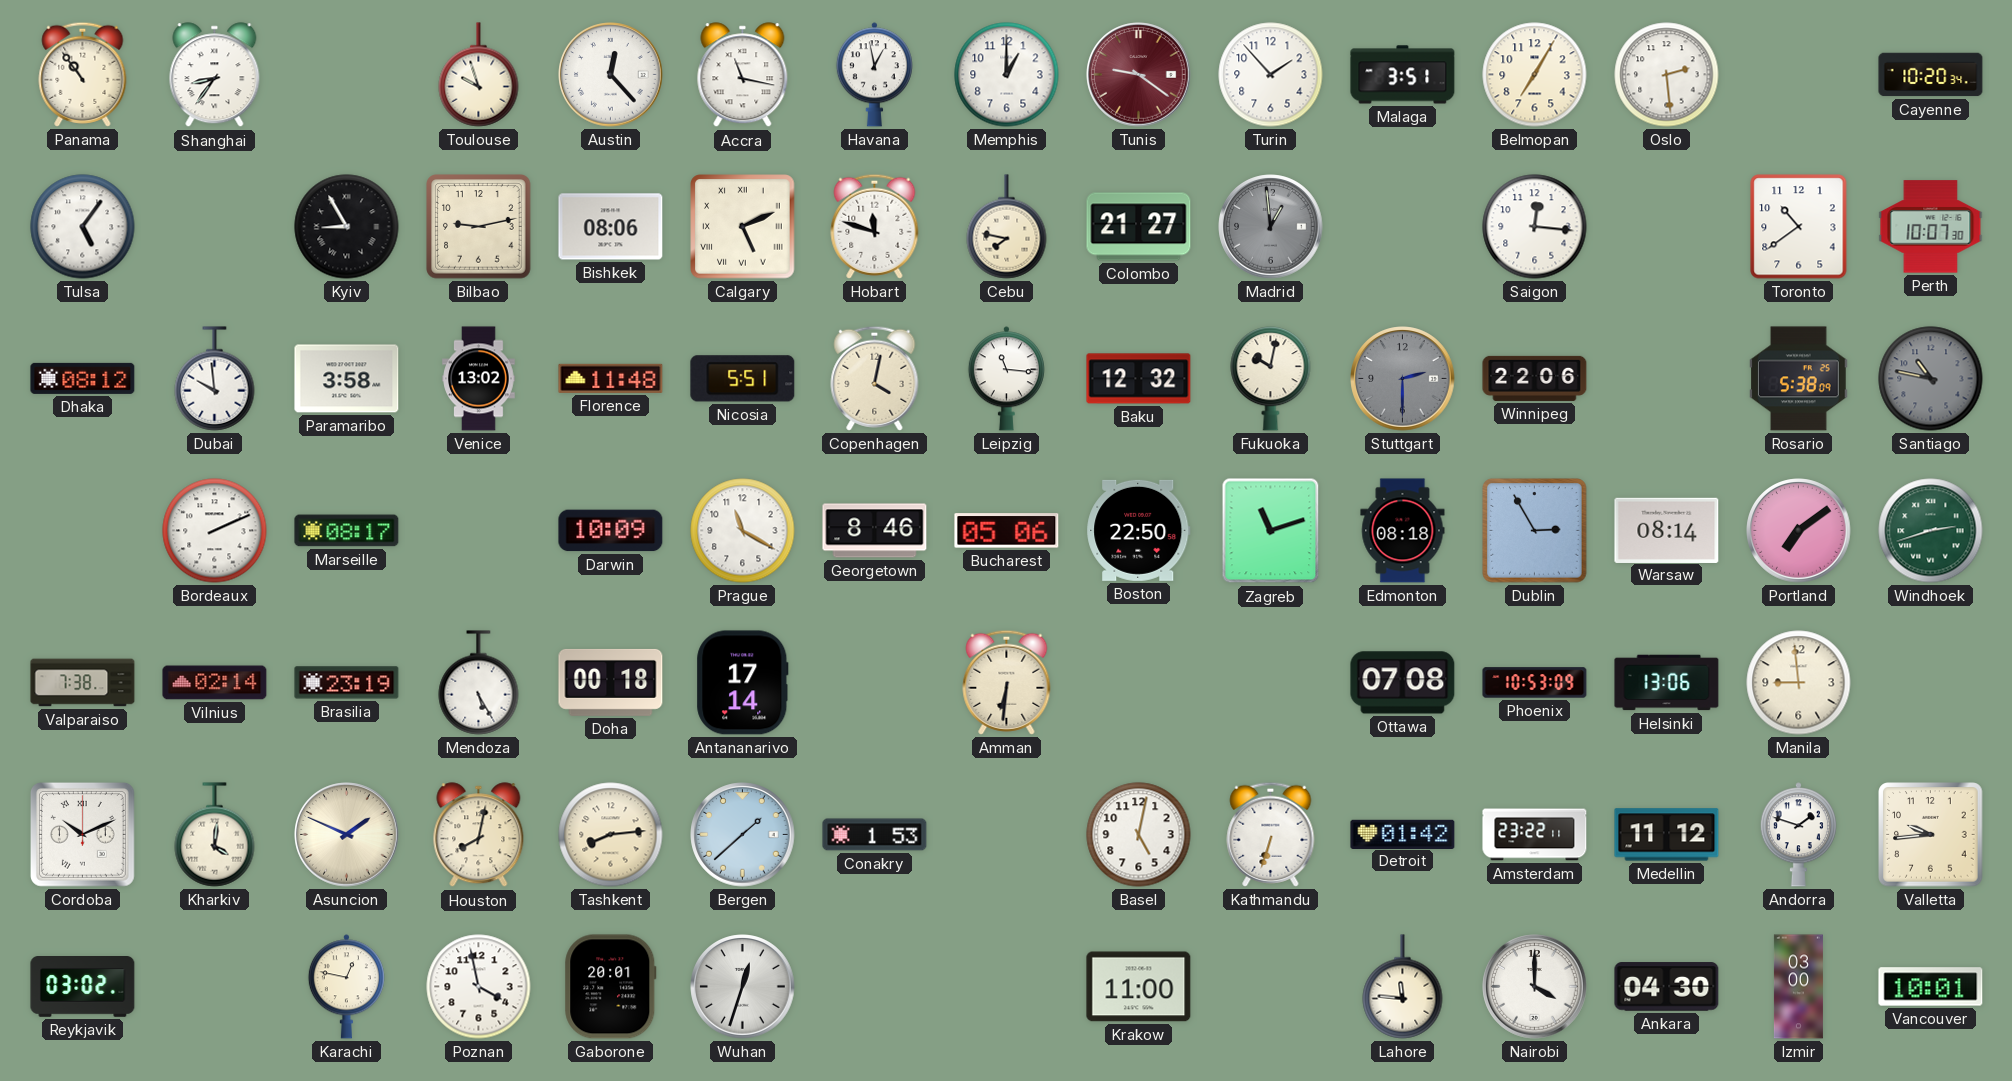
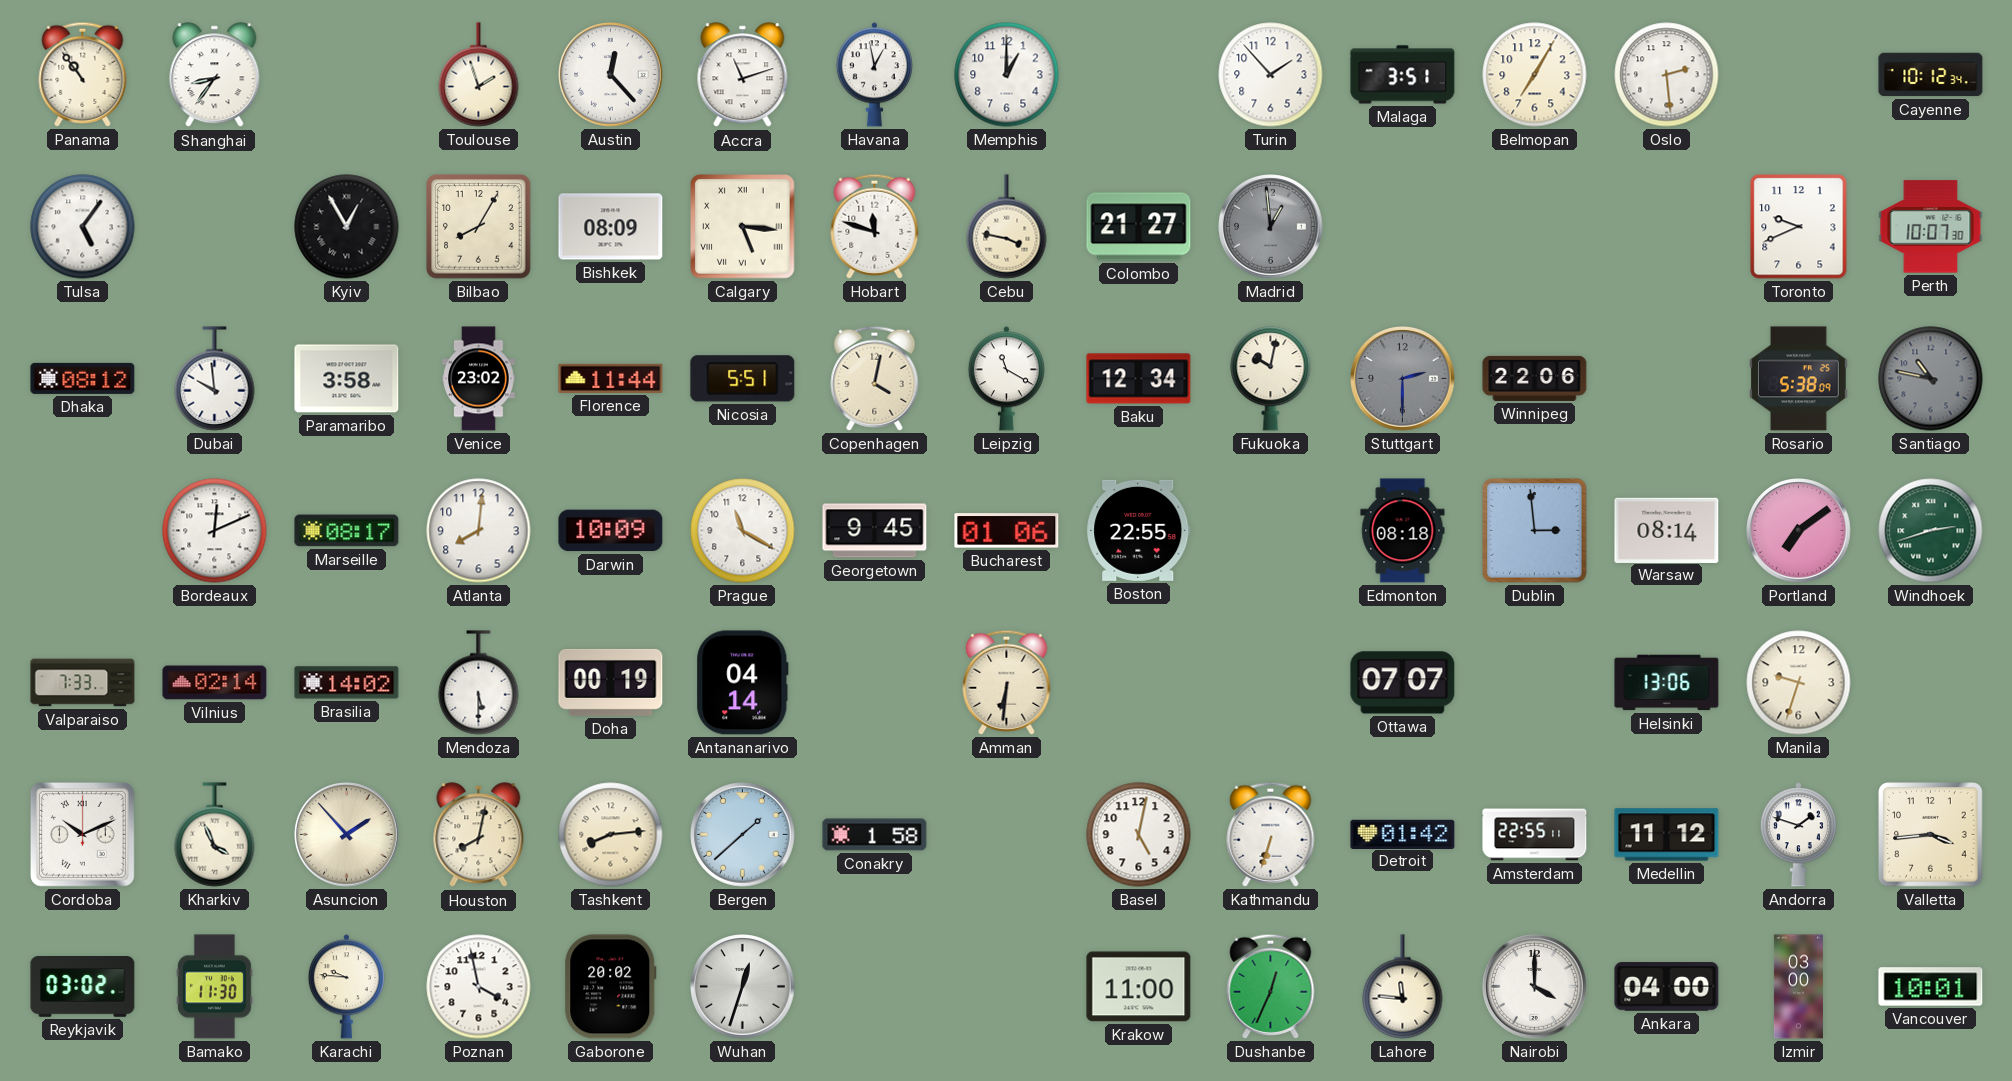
Toulouse: 9:57 -> 1:57
Accra: 11:17 -> 11:12
Tunis: 9:21 -> none
Cayenne: 10:20 -> 10:12
Kyiv: 8:55 -> 12:55
Bilbao: 9:13 -> 8:05
Bishkek: 08:06 -> 08:09
Calgary: 5:11 -> 5:16
Cebu: 7:47 -> 3:47
Saigon: 12:16 -> none
Toronto: 10:39 -> 9:41
Venice: 13:02 -> 23:02
Florence: 11:48 -> 11:44
Leipzig: 11:16 -> 11:20
Baku: 12:32 -> 12:34
Bordeaux: 2:11 -> 12:11
Atlanta: none -> 8:01
Georgetown: 8:46 -> 9:45
Bucharest: 05:06 -> 01:06
Boston: 22:50 -> 22:55
Zagreb: 11:12 -> none
Dublin: 2:55 -> 2:59
Valparaiso: 7:38 -> 7:33
Brasilia: 23:19 -> 14:02
Mendoza: 5:25 -> 5:30
Doha: 00:18 -> 00:19
Antananarivo: 17:14 -> 04:14
Ottawa: 07:08 -> 07:07
Phoenix: 10:53 -> none
Manila: 8:59 -> 9:33
Kharkiv: 4:01 -> 3:56
Asuncion: 1:49 -> 1:53
Conakry: 1:53 -> 1:58
Amsterdam: 23:22 -> 22:55
Valletta: 9:44 -> 3:44
Bamako: none -> 11:30
Karachi: 12:47 -> 9:46
Gaborone: 20:01 -> 20:02
Dushanbe: none -> 12:34
Ankara: 04:30 -> 04:00
